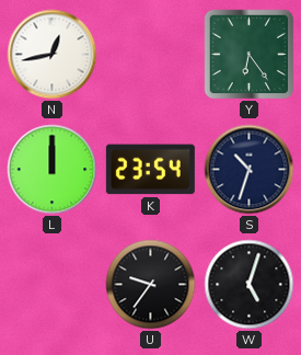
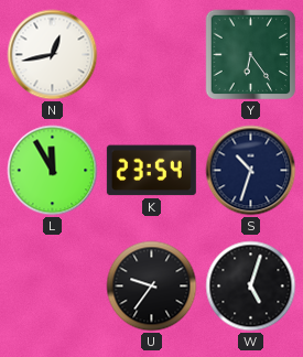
L: 12:00 -> 11:55
